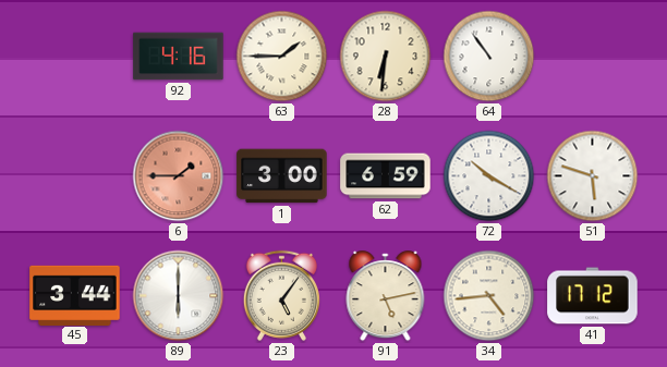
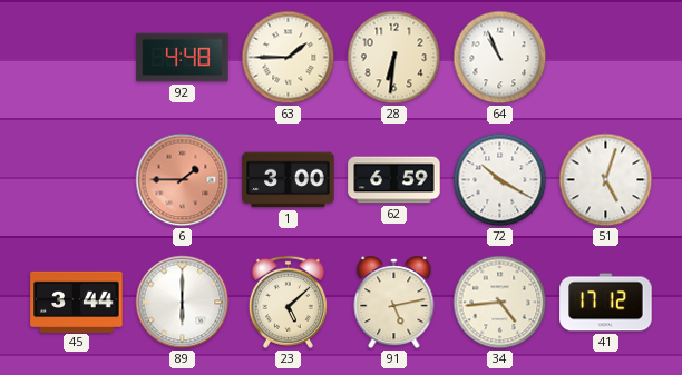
92: 4:16 -> 4:48
64: 10:54 -> 10:56
51: 5:48 -> 5:03
23: 5:06 -> 5:08
